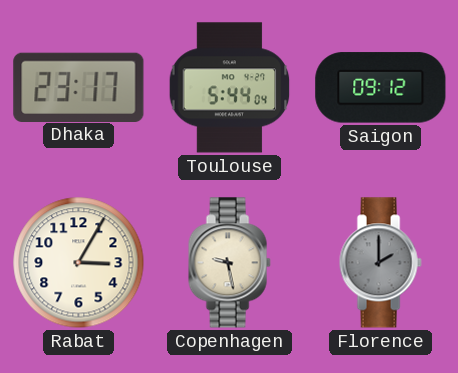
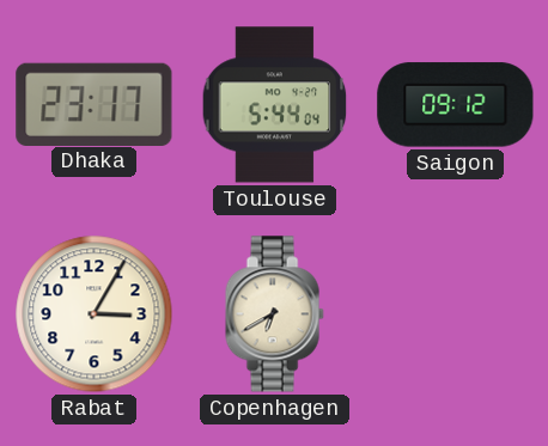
Copenhagen: 9:28 -> 6:40
Florence: 2:00 -> none
